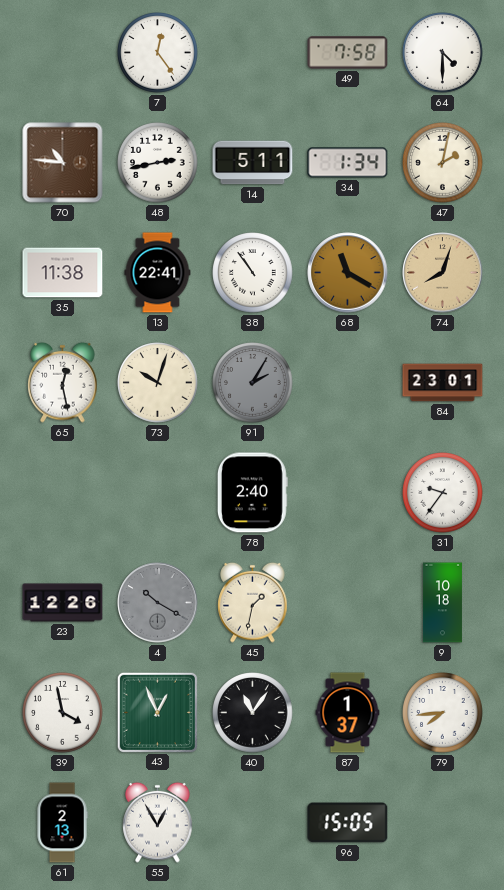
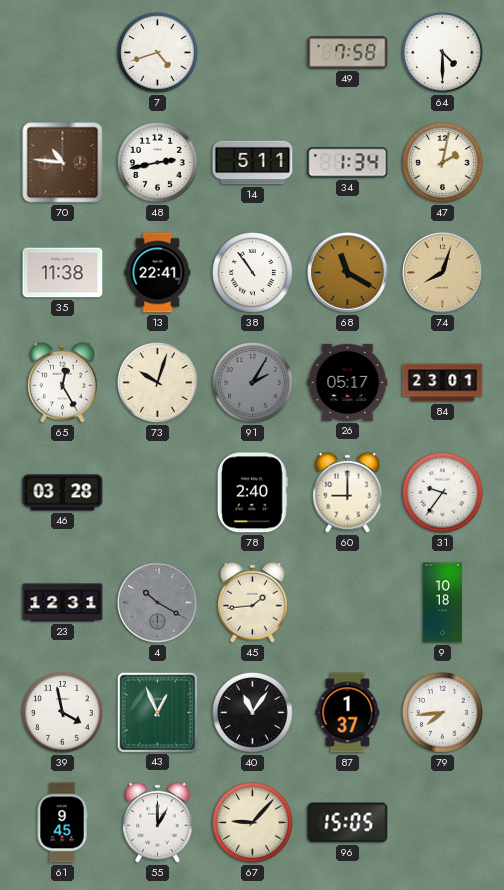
7: 12:24 -> 4:42
65: 12:28 -> 12:25
26: none -> 05:17
46: none -> 03:28
60: none -> 9:00
23: 12:26 -> 12:31
45: 1:32 -> 1:44
61: 2:13 -> 9:45
55: 12:55 -> 1:00
67: none -> 9:07
